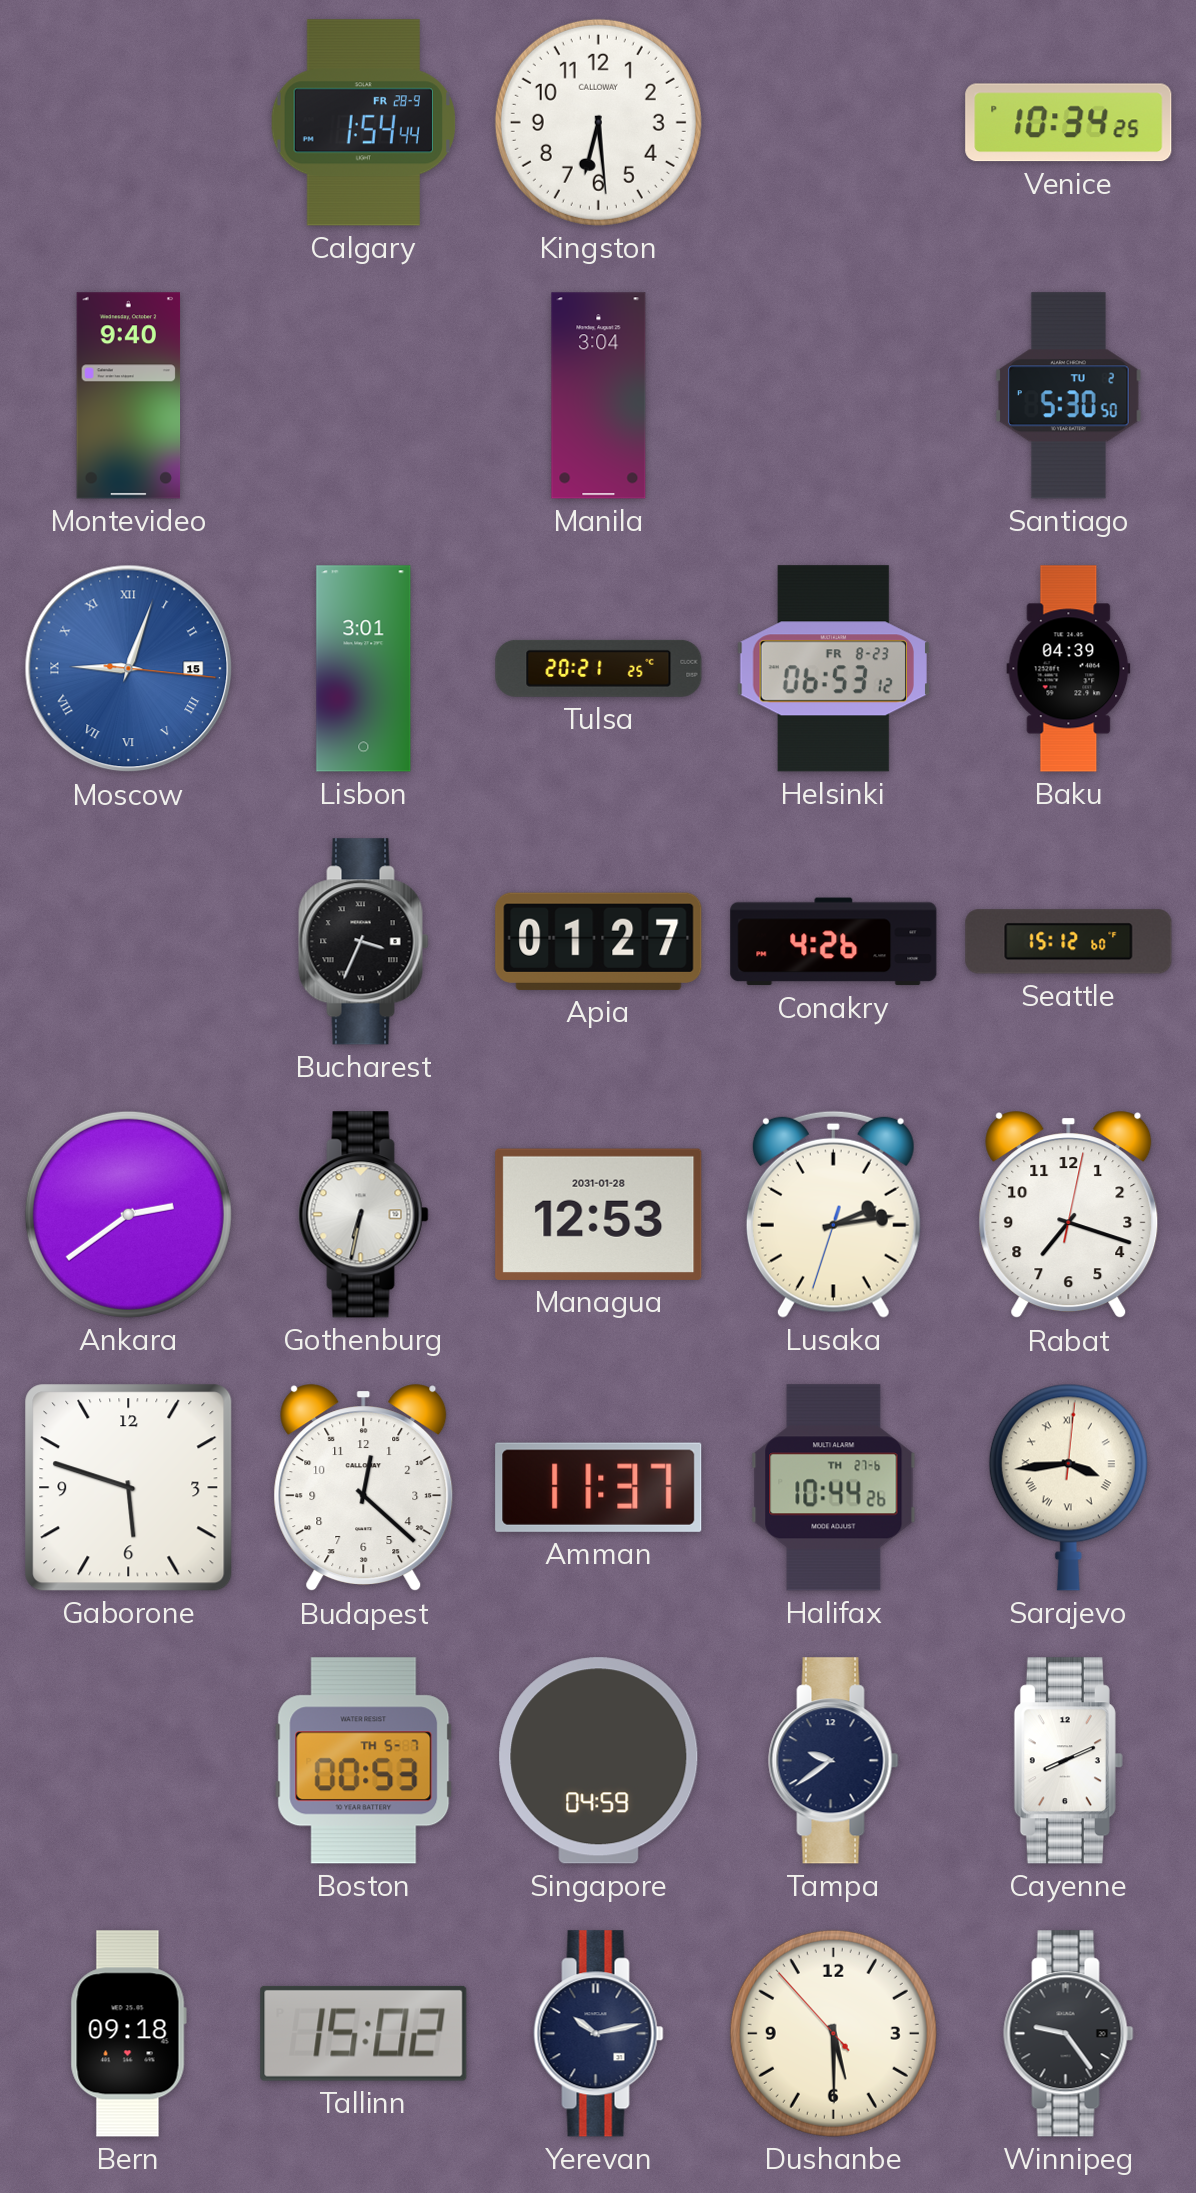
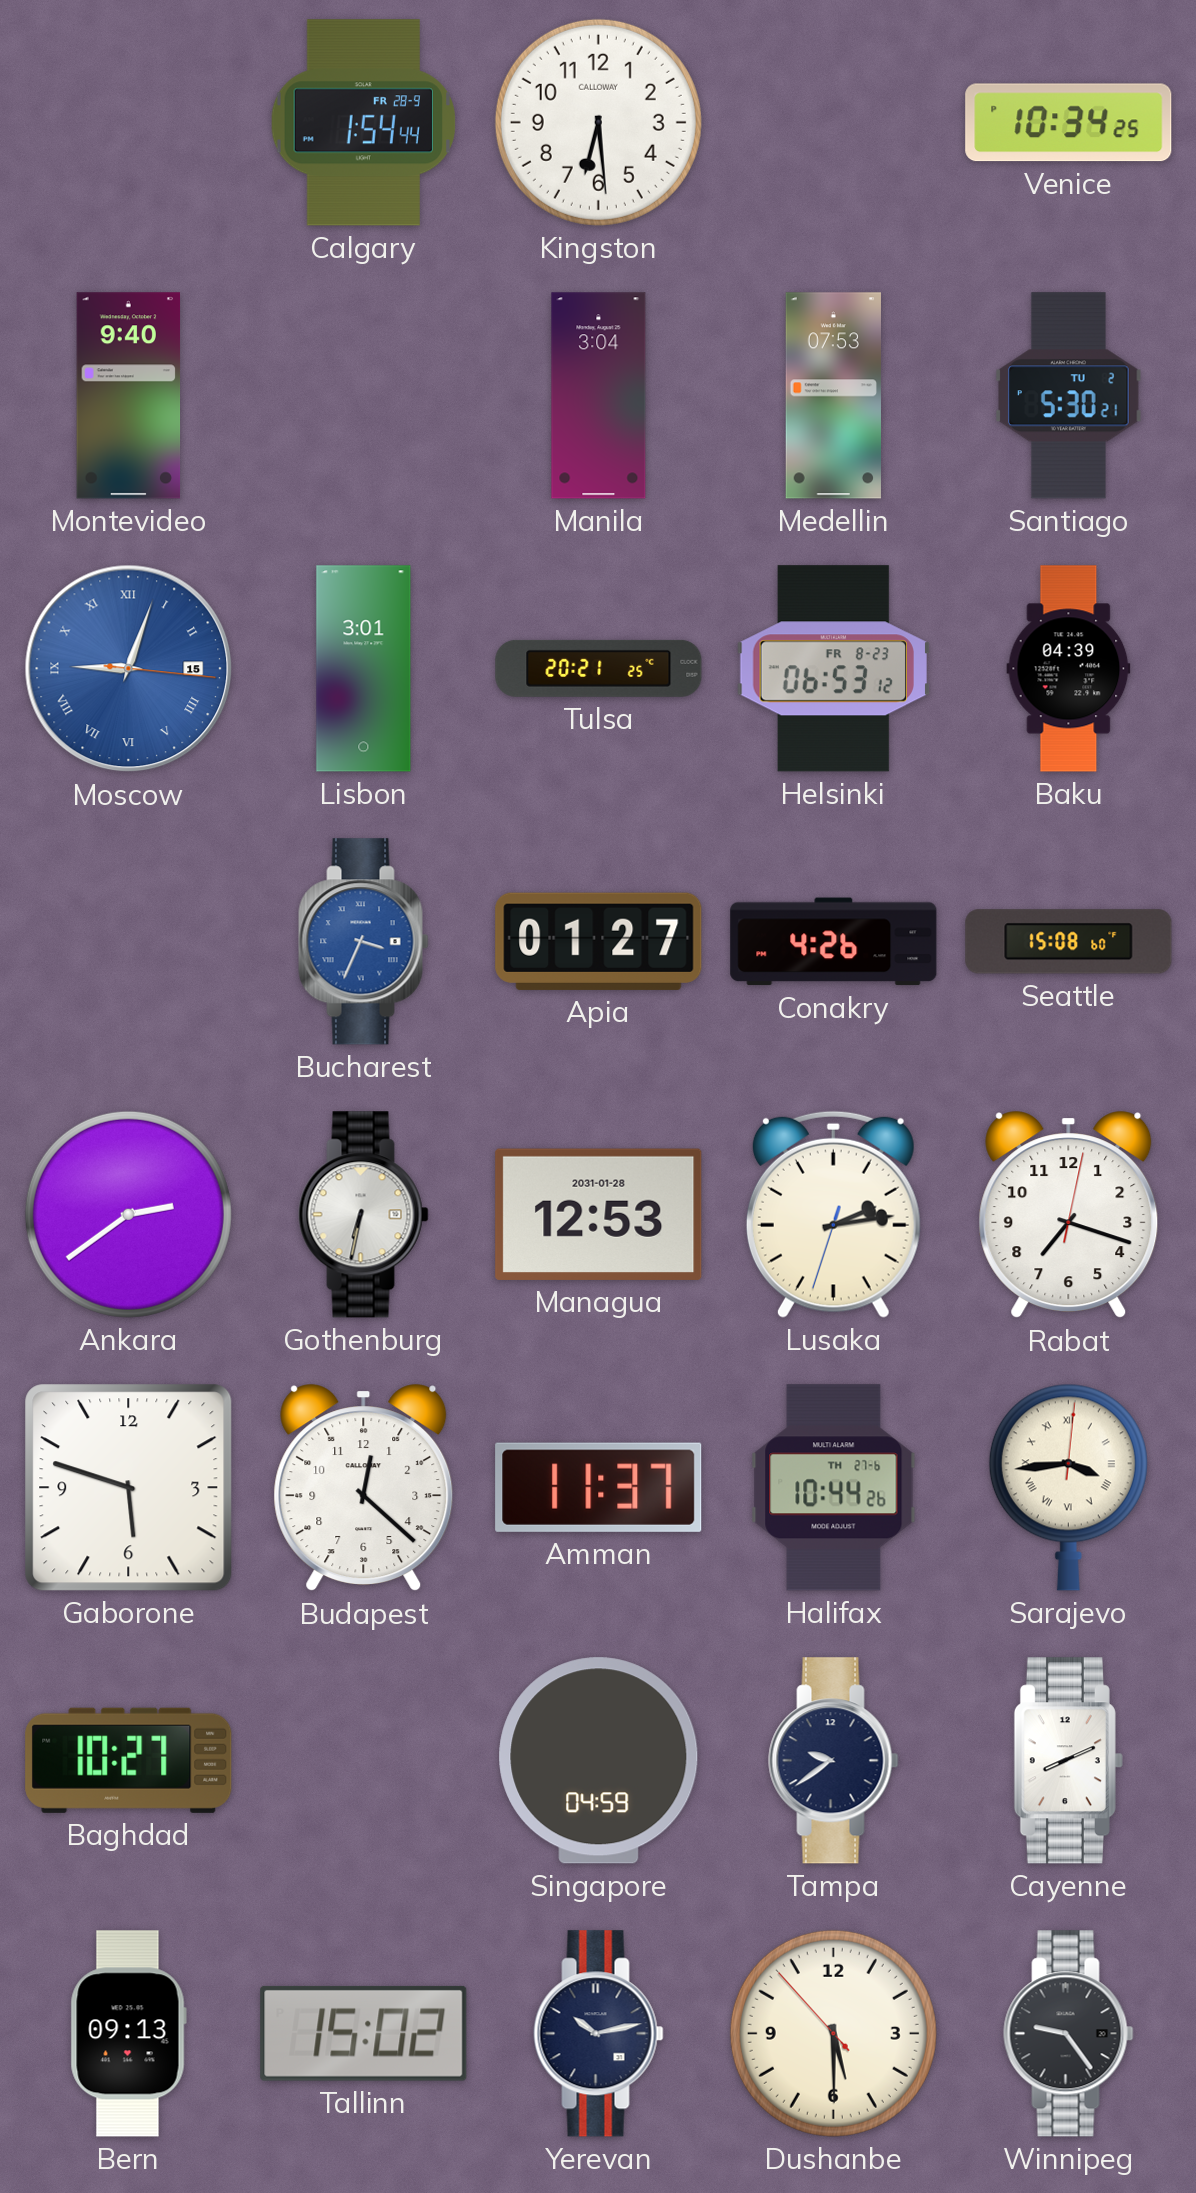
Medellin: none -> 07:53
Santiago: 5:30:50 -> 5:30:21
Bucharest dial: black -> blue
Seattle: 15:12 -> 15:08
Baghdad: none -> 10:27
Boston: 00:53 -> none
Bern: 09:18 -> 09:13
